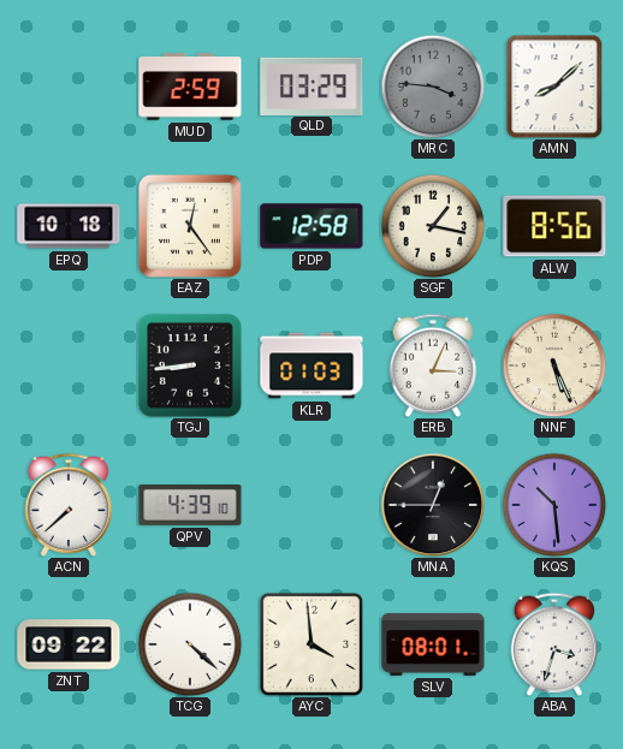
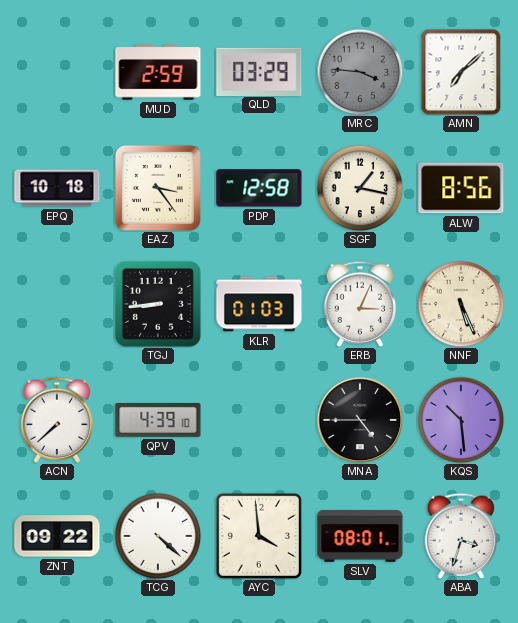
AMN: 8:08 -> 7:08
EAZ: 12:24 -> 3:24
MNA: 12:45 -> 4:45
